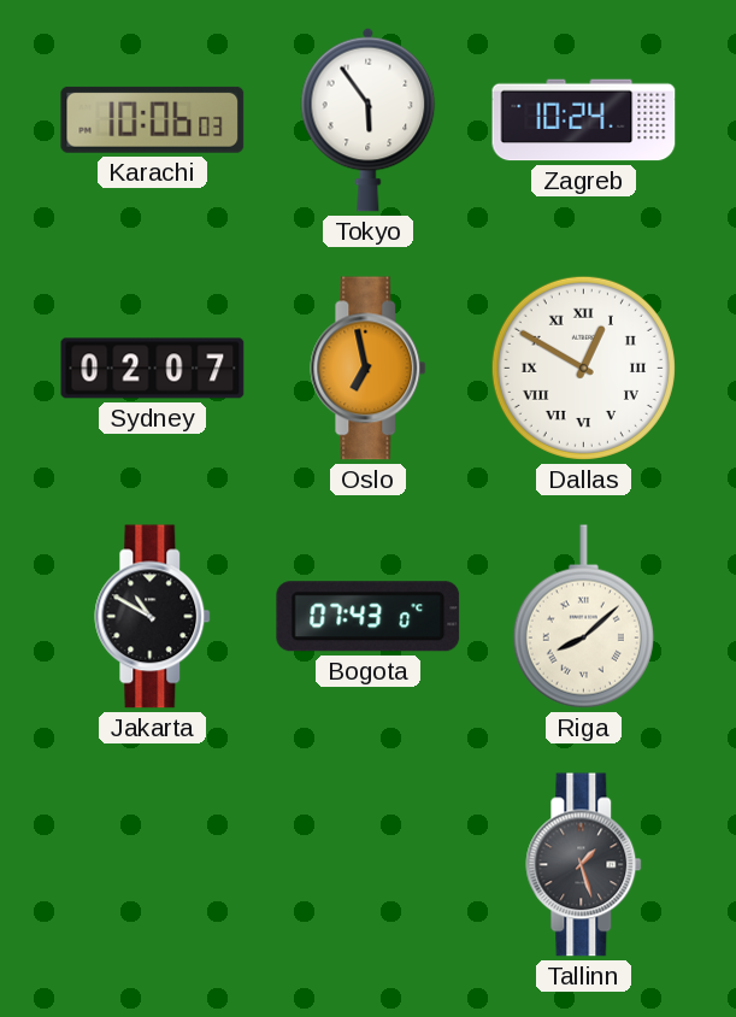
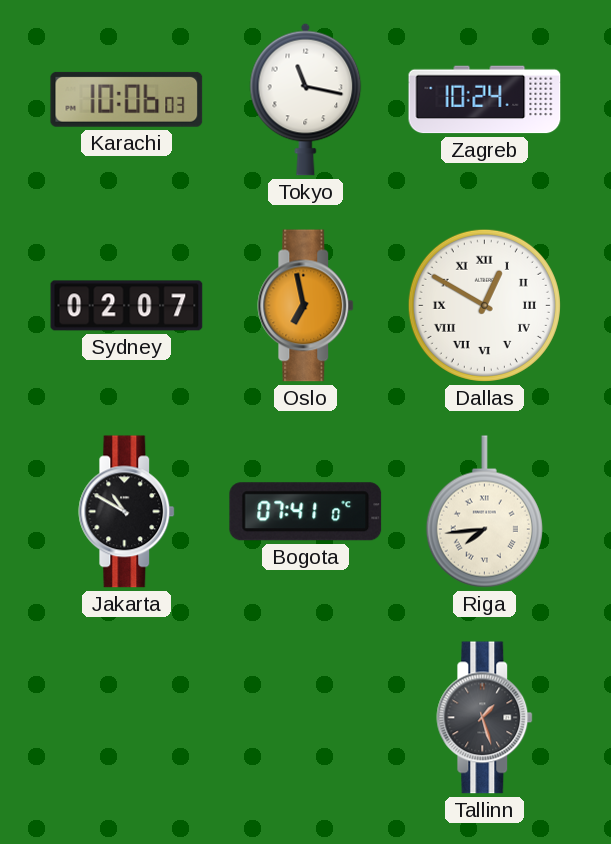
Tokyo: 5:54 -> 11:17
Bogota: 07:43 -> 07:41
Riga: 8:08 -> 7:44
